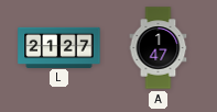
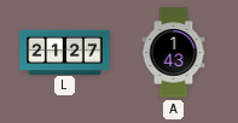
A: 1:47 -> 1:43
